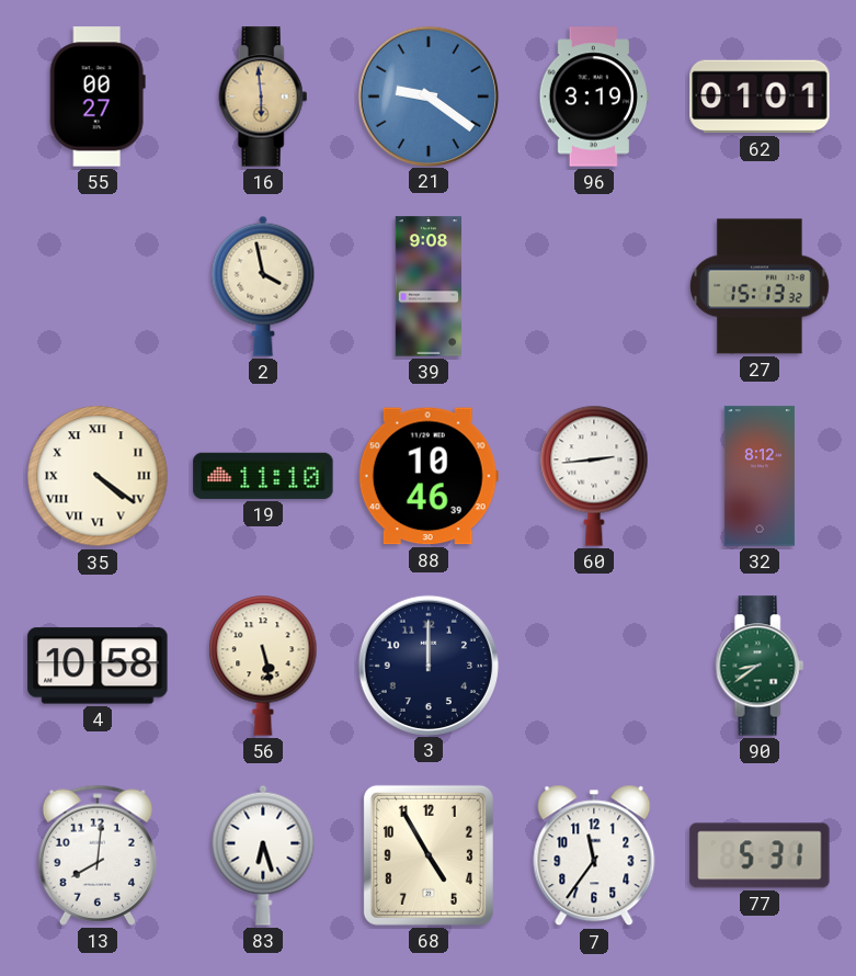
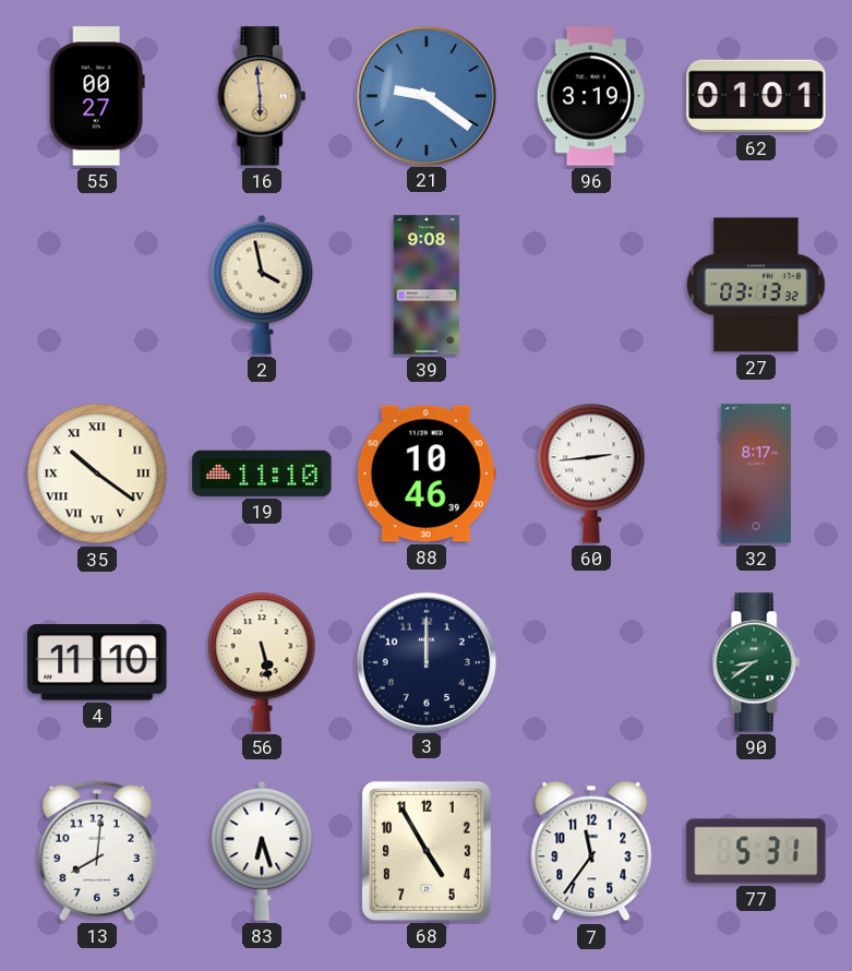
27: 15:13 -> 03:13
35: 4:21 -> 10:21
32: 8:12 -> 8:17
4: 10:58 -> 11:10
